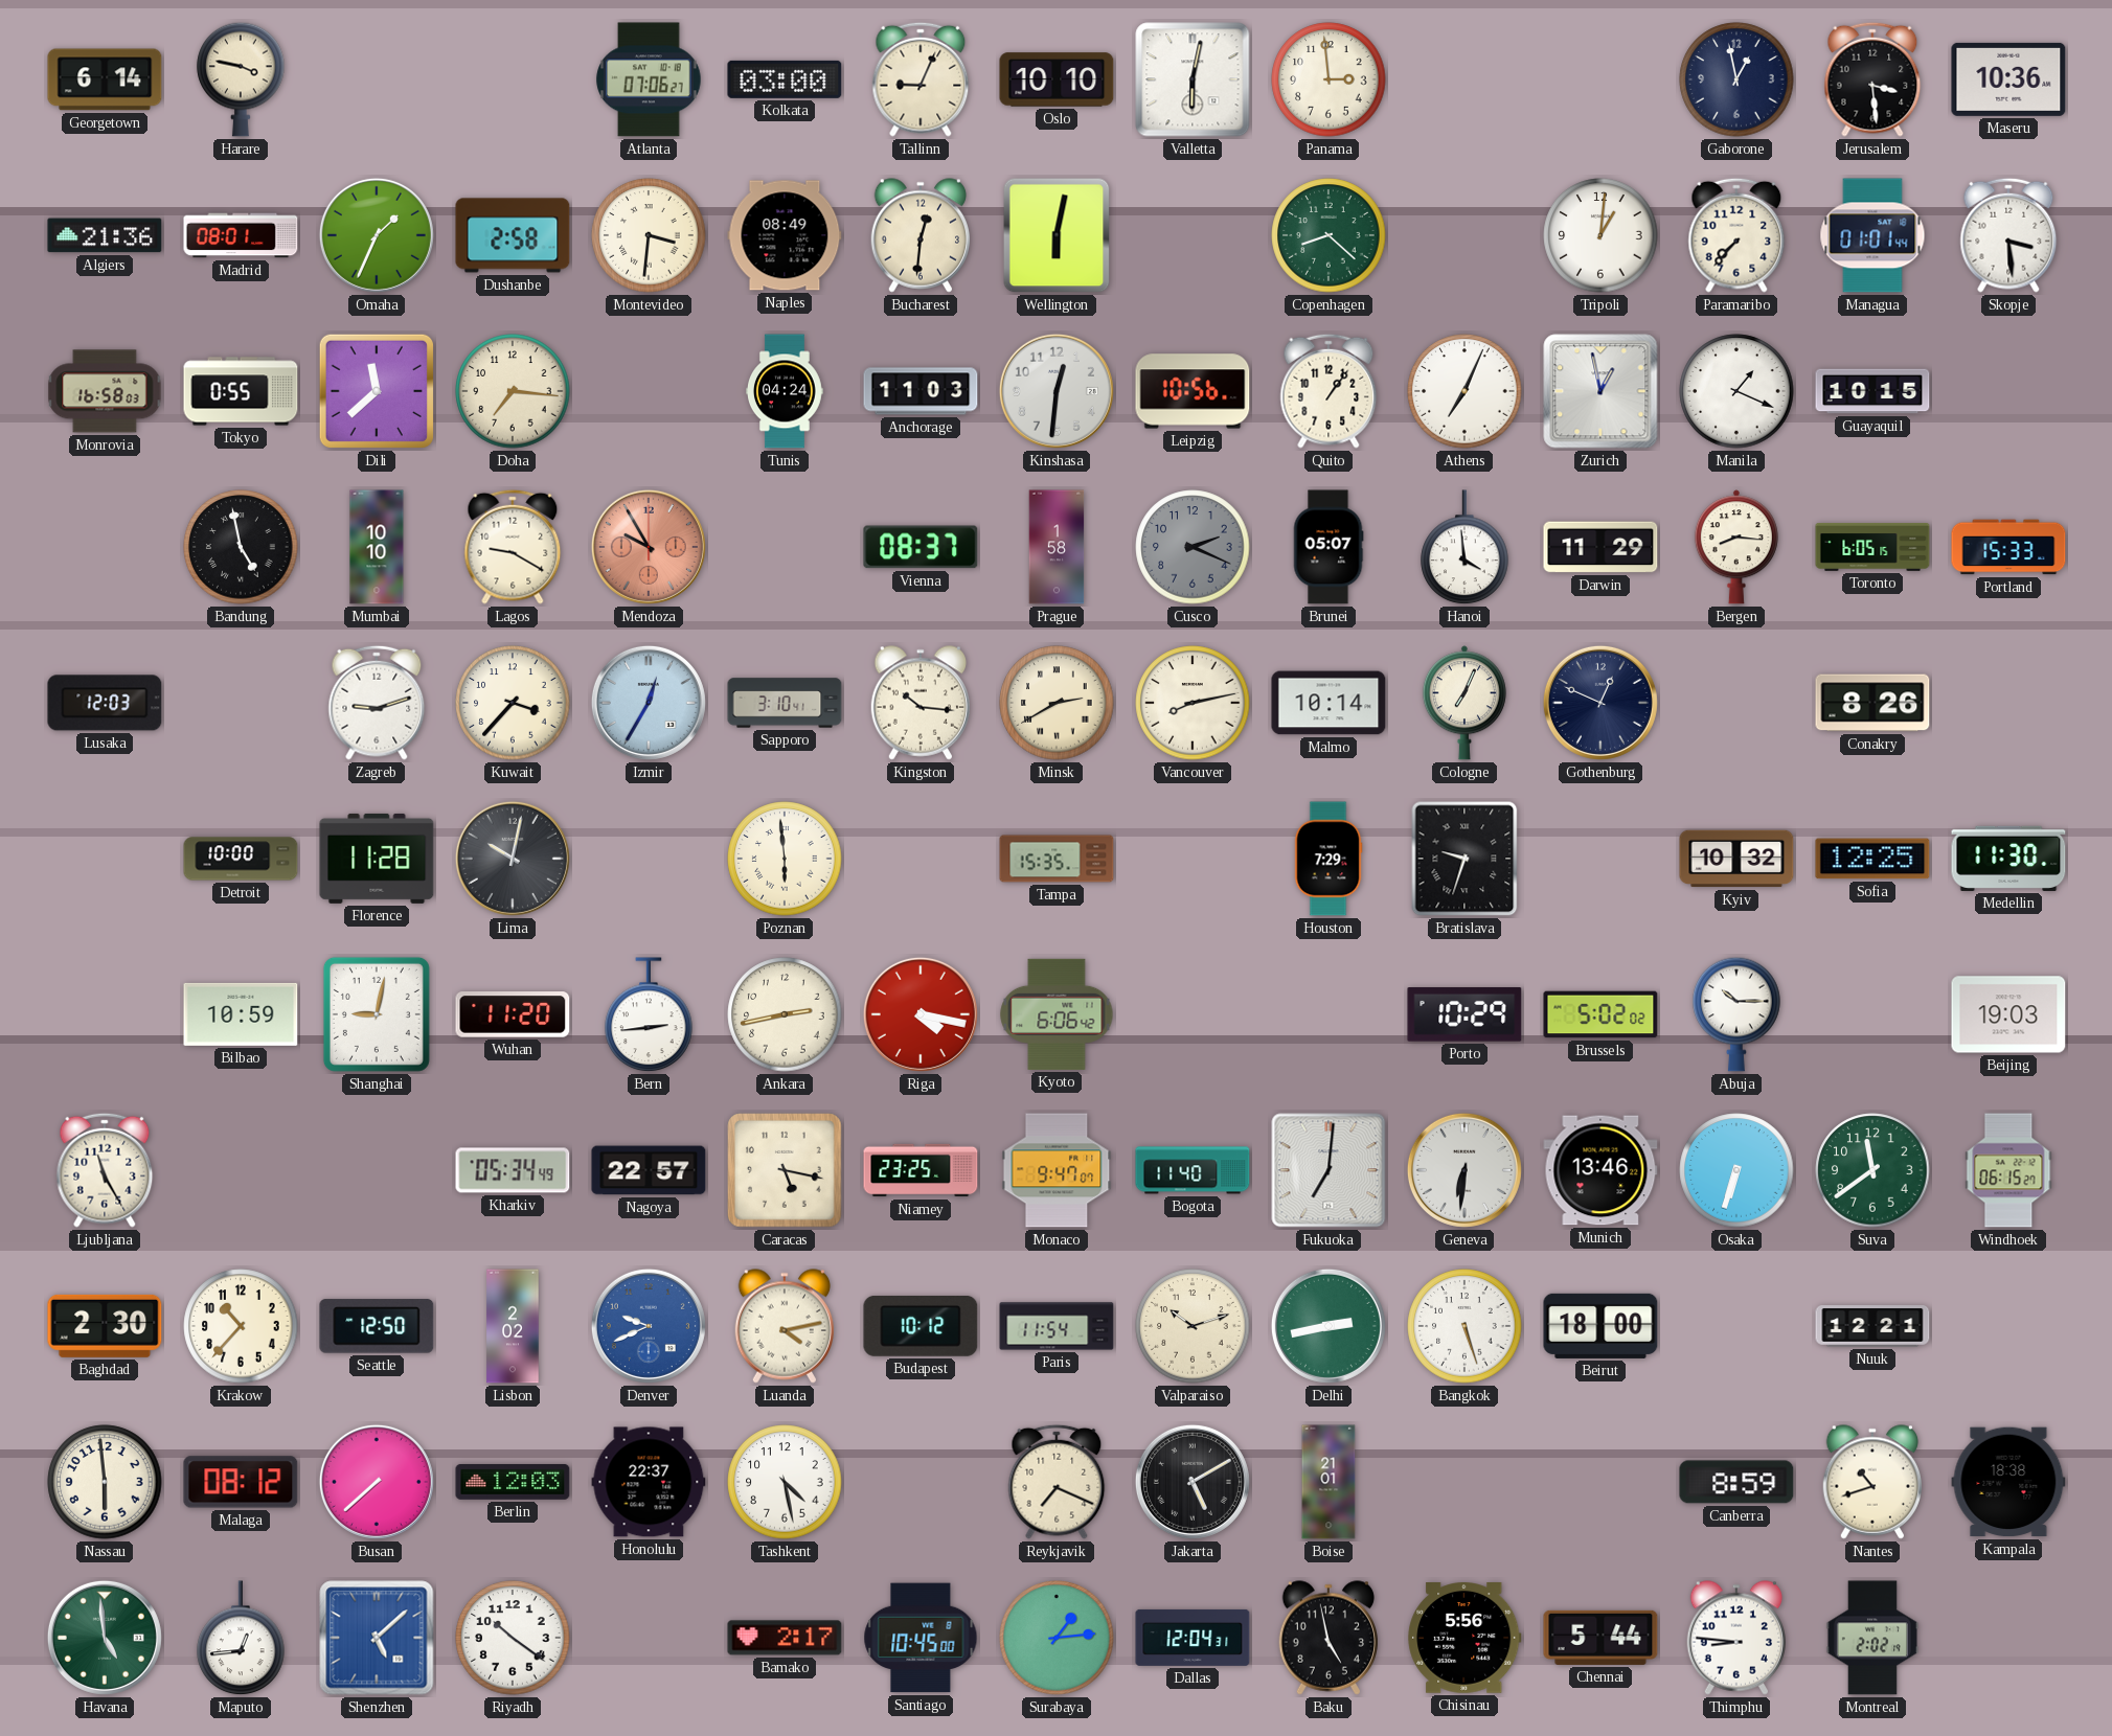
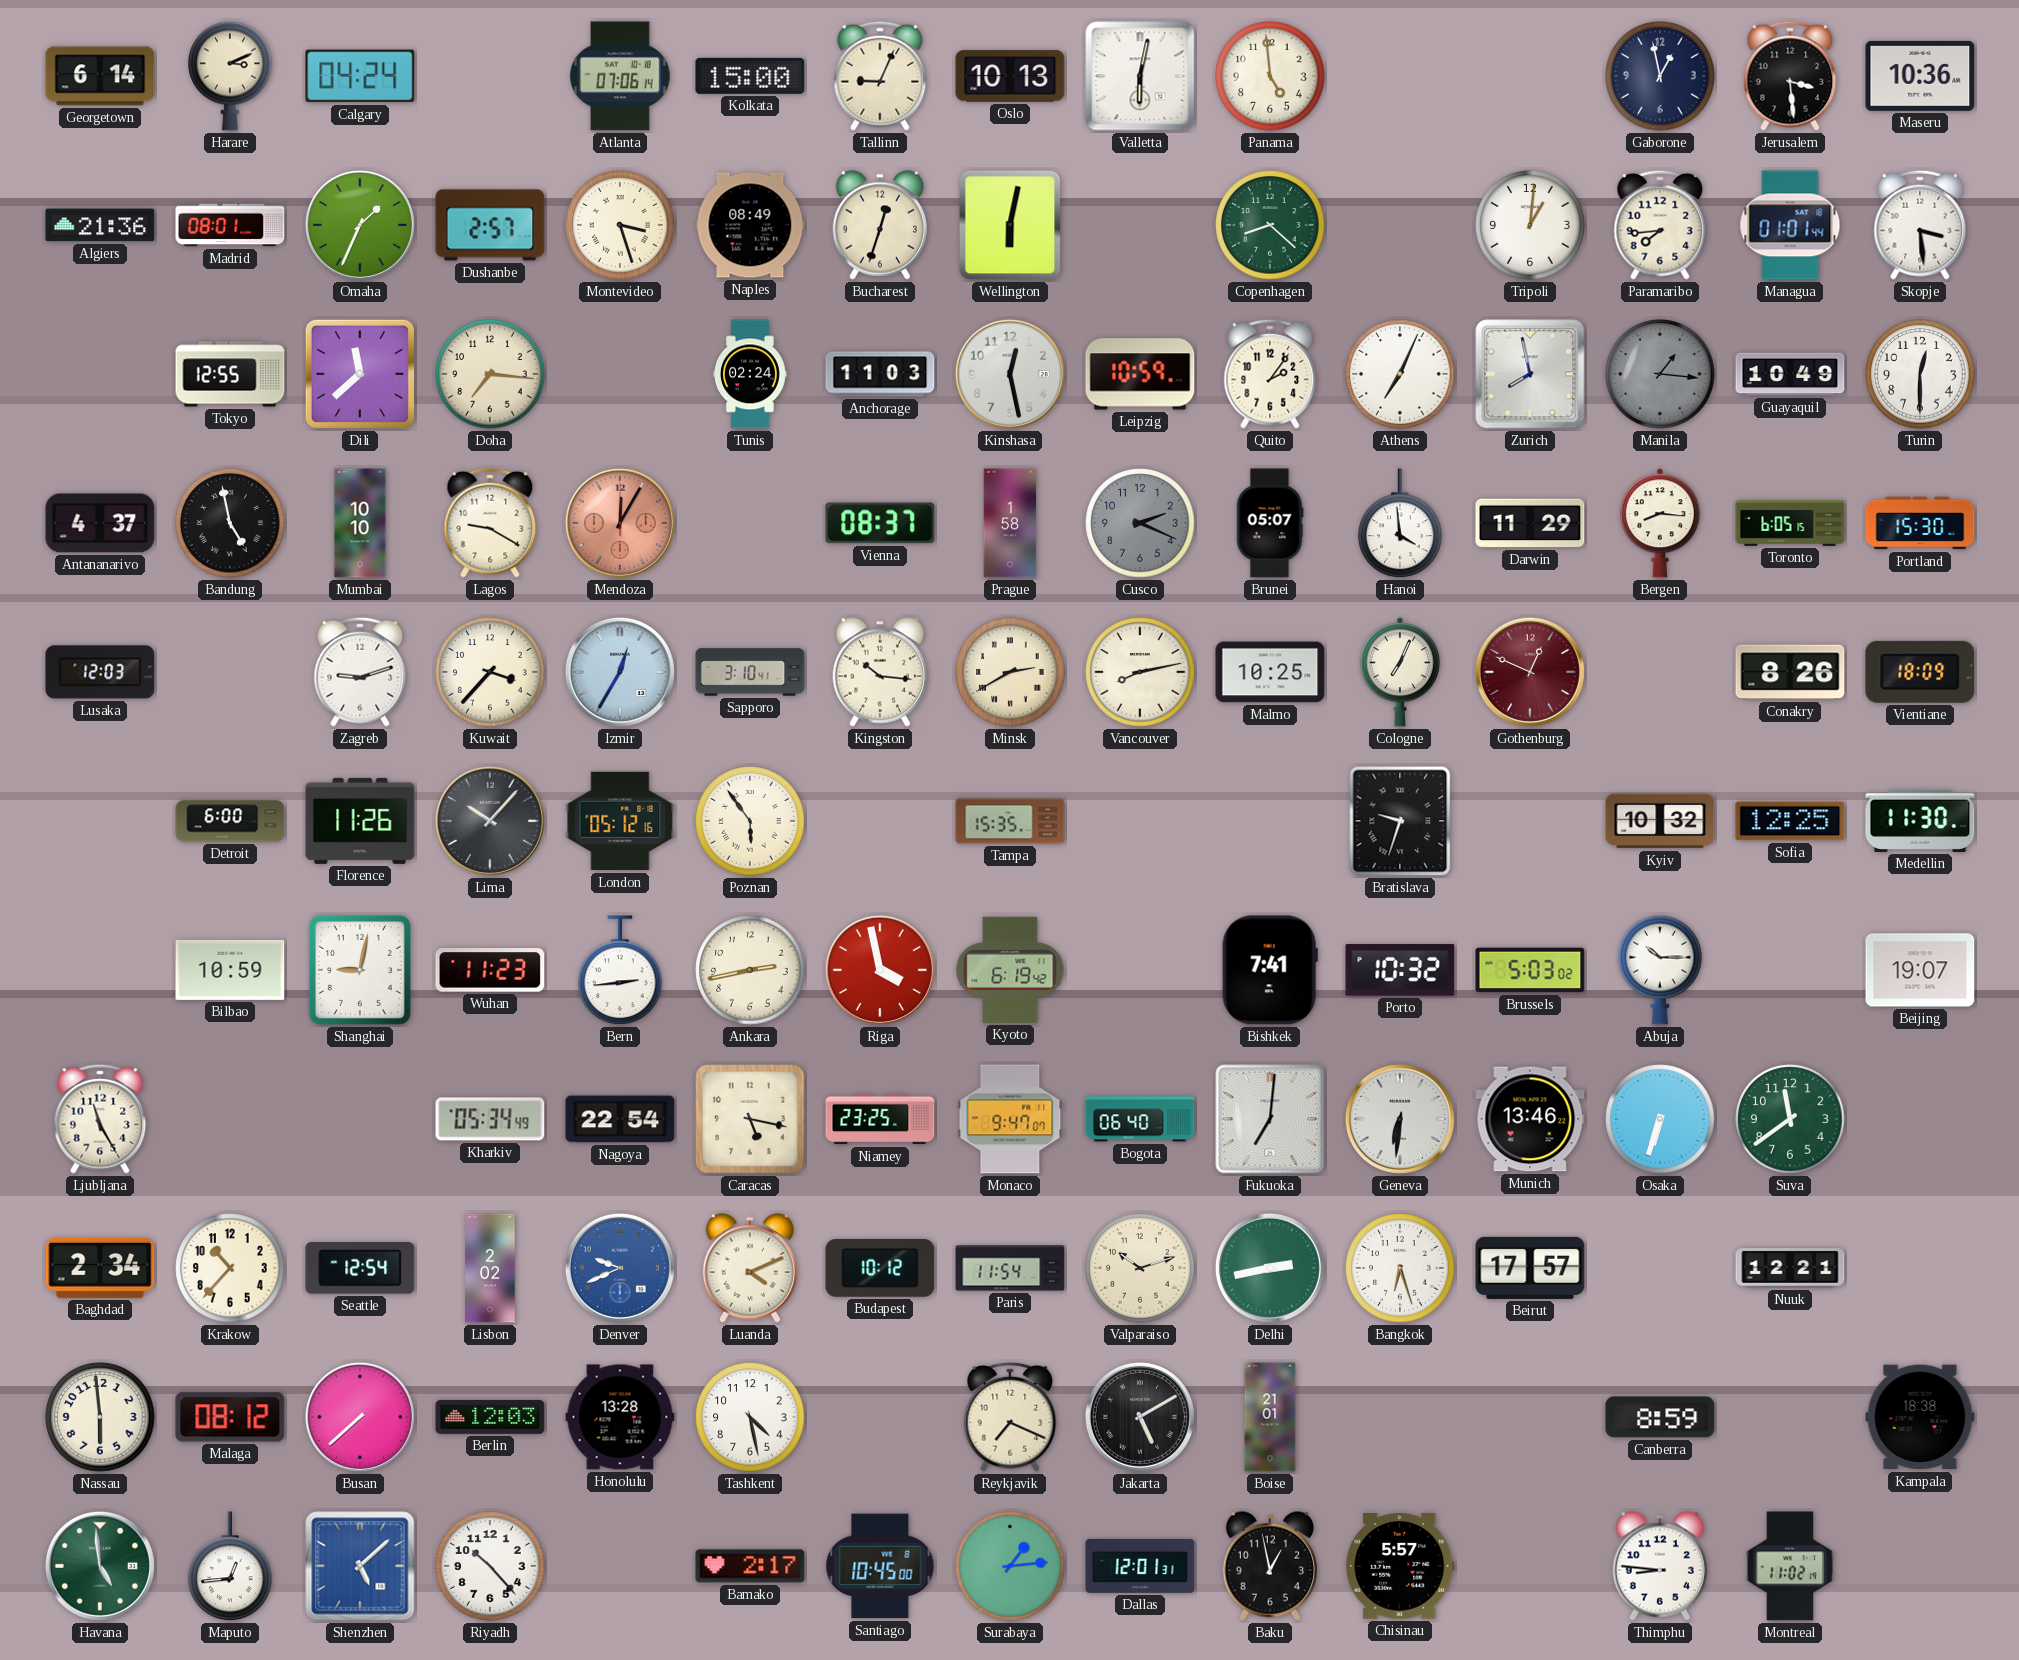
Harare: 3:47 -> 3:11
Calgary: none -> 04:24
Atlanta: 07:06:27 -> 07:06:14
Kolkata: 03:00 -> 15:00
Oslo: 10:10 -> 10:13
Panama: 2:59 -> 4:59
Dushanbe: 2:58 -> 2:57
Montevideo: 3:31 -> 3:27
Bucharest: 12:31 -> 12:33
Paramaribo: 7:37 -> 7:44
Monrovia: 16:58 -> none
Tokyo: 0:55 -> 12:55
Tunis: 04:24 -> 02:24
Kinshasa: 12:31 -> 12:28
Leipzig: 10:56 -> 10:59
Quito: 1:06 -> 2:06
Zurich: 12:58 -> 7:58
Manila: 1:19 -> 1:16
Manila dial: white -> grey
Guayaquil: 10:15 -> 10:49
Turin: none -> 12:30
Antananarivo: none -> 4:37
Mendoza: 9:55 -> 12:05
Portland: 15:33 -> 15:30
Malmo: 10:14 -> 10:25
Gothenburg dial: navy -> burgundy
Vientiane: none -> 18:09
Detroit: 10:00 -> 6:00
Florence: 11:28 -> 11:26
Lima: 10:02 -> 10:07
London: none -> 05:12
Poznan: 5:59 -> 5:54
Houston: 7:29 -> none
Wuhan: 11:20 -> 11:23
Riga: 4:17 -> 3:58
Kyoto: 6:06 -> 6:19
Bishkek: none -> 7:41
Porto: 10:29 -> 10:32
Brussels: 5:02 -> 5:03
Beijing: 19:03 -> 19:07
Nagoya: 22:57 -> 22:54
Bogota: 11:40 -> 06:40
Windhoek: 06:15 -> none
Baghdad: 2:30 -> 2:34
Seattle: 12:50 -> 12:54
Luanda: 4:13 -> 4:11
Bangkok: 5:27 -> 6:27
Beirut: 18:00 -> 17:57
Honolulu: 22:37 -> 13:28
Nantes: 10:42 -> none
Riyadh: 10:21 -> 10:23
Dallas: 12:04 -> 12:01
Baku: 4:58 -> 12:58
Chisinau: 5:56 -> 5:57
Chennai: 5:44 -> none
Montreal: 2:02 -> 11:02
